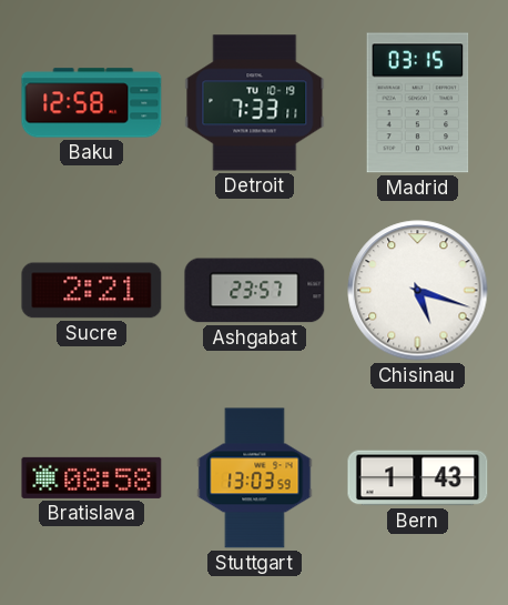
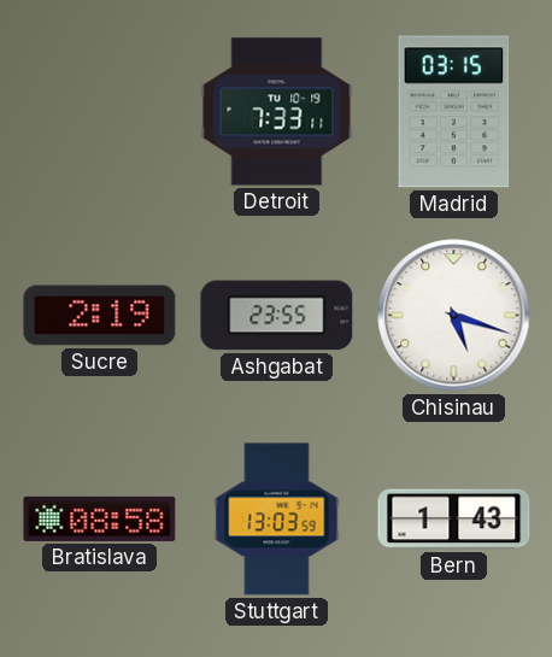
Baku: 12:58 -> none
Sucre: 2:21 -> 2:19
Ashgabat: 23:57 -> 23:55
